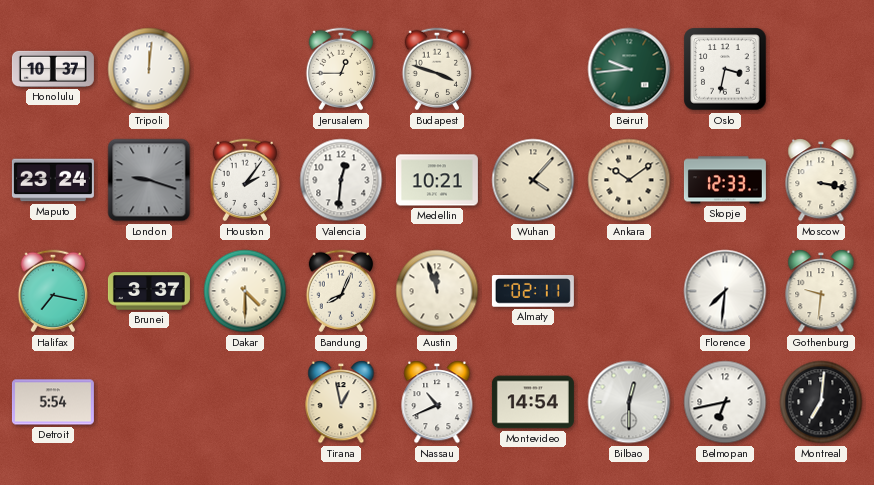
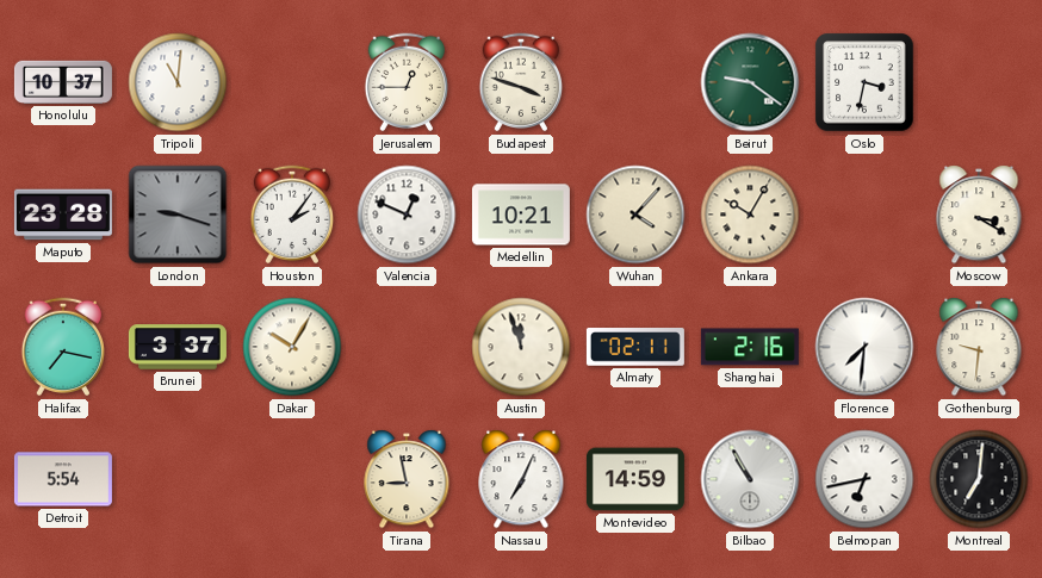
Tripoli: 12:01 -> 11:01
Beirut: 9:44 -> 9:21
Maputo: 23:24 -> 23:28
Valencia: 12:31 -> 12:49
Ankara: 10:09 -> 10:05
Skopje: 12:33 -> none
Moscow: 3:17 -> 3:20
Dakar: 4:30 -> 10:05
Bandung: 8:04 -> none
Shanghai: none -> 2:16
Tirana: 12:58 -> 8:58
Nassau: 10:41 -> 7:04
Montevideo: 14:54 -> 14:59
Bilbao: 12:30 -> 10:55
